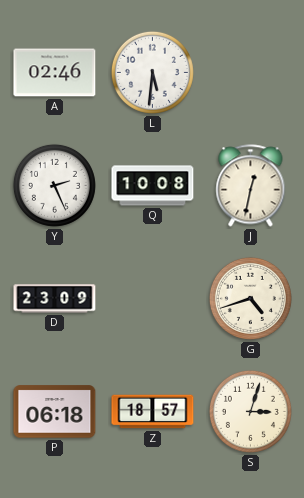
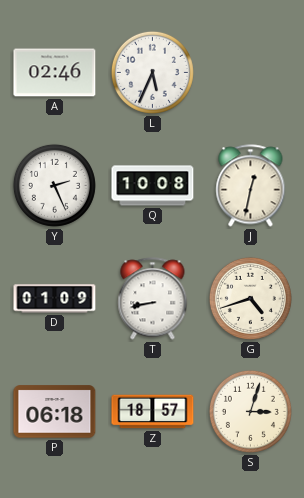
L: 5:31 -> 5:34
D: 23:09 -> 01:09
T: none -> 8:43
